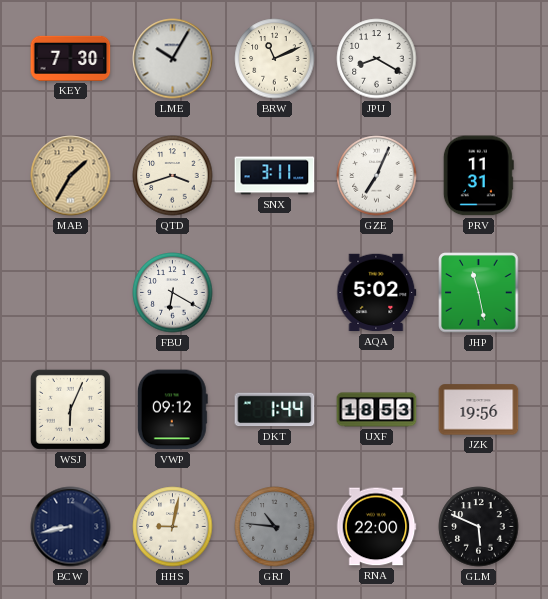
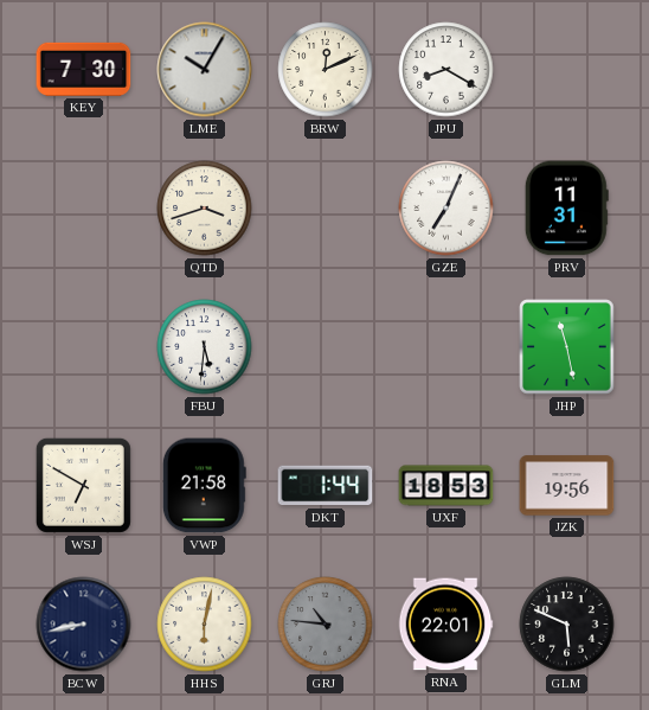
BRW: 11:11 -> 12:11
MAB: 1:35 -> none
SNX: 3:11 -> none
FBU: 6:20 -> 5:31
AQA: 5:02 -> none
WSJ: 6:04 -> 6:50
VWP: 09:12 -> 21:58
HHS: 9:02 -> 6:02
RNA: 22:00 -> 22:01
